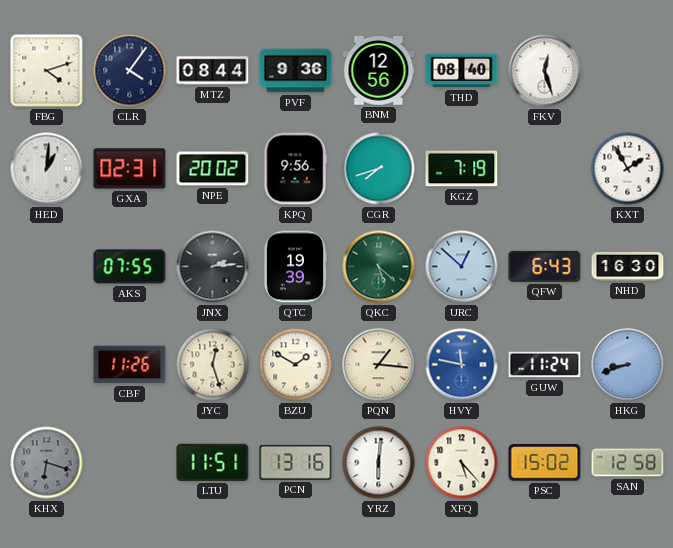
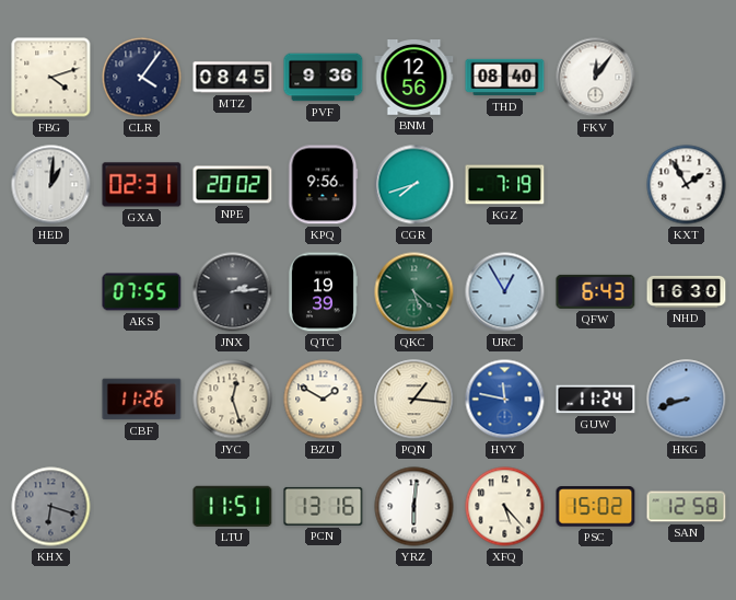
MTZ: 08:44 -> 08:45
FKV: 12:27 -> 12:06
URC: 12:52 -> 12:55
